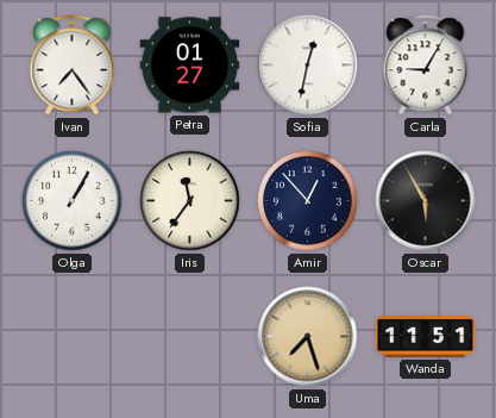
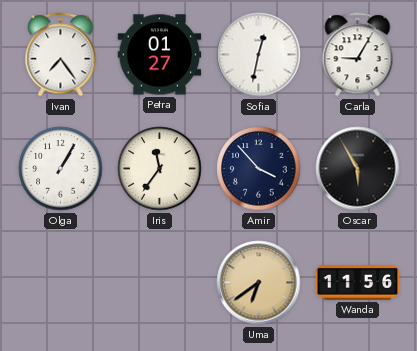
Amir: 12:53 -> 3:53
Uma: 7:27 -> 6:39
Wanda: 11:51 -> 11:56
